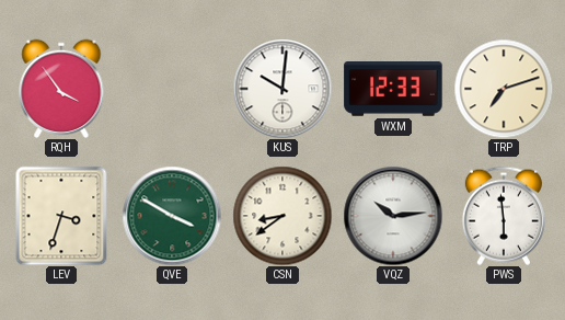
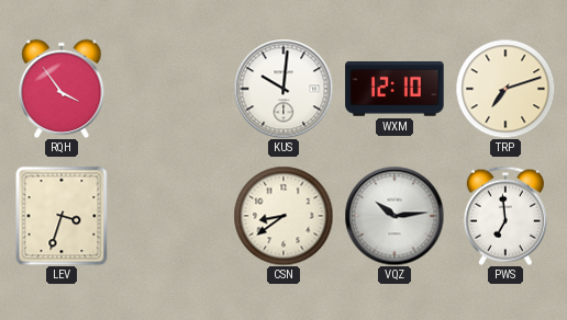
WXM: 12:33 -> 12:10
QVE: 3:50 -> none
PWS: 5:59 -> 6:59
